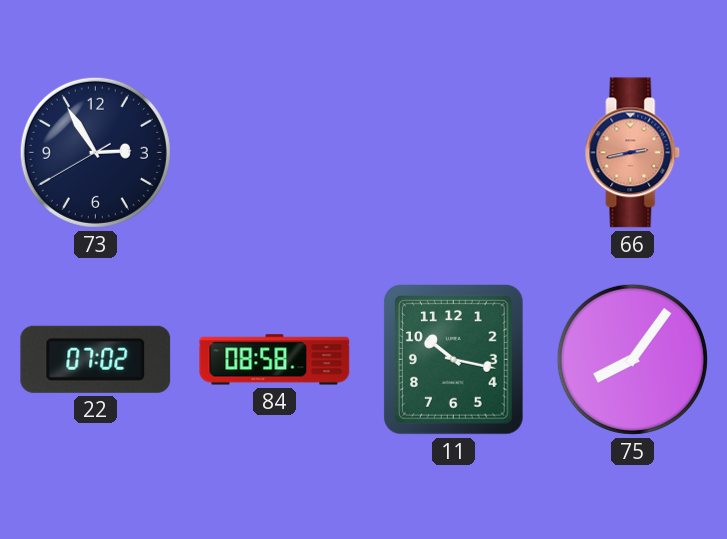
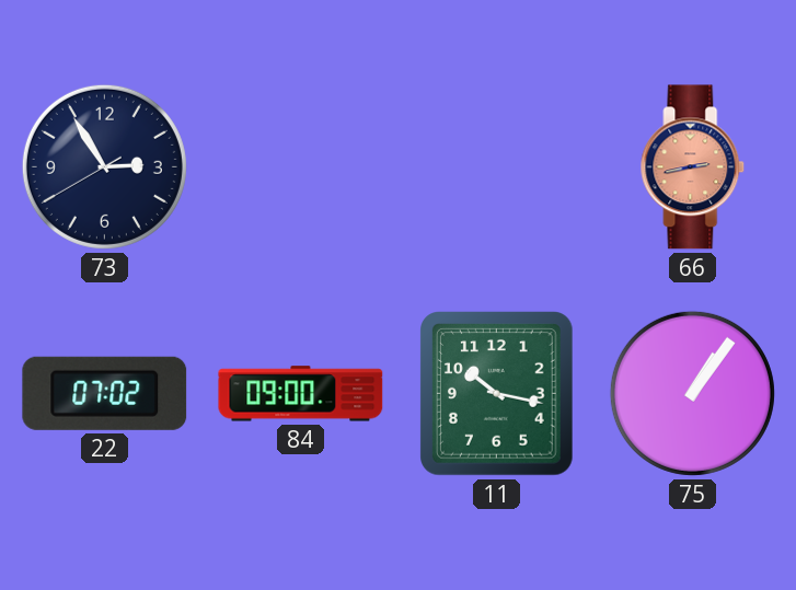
84: 08:58 -> 09:00
75: 8:06 -> 1:06
